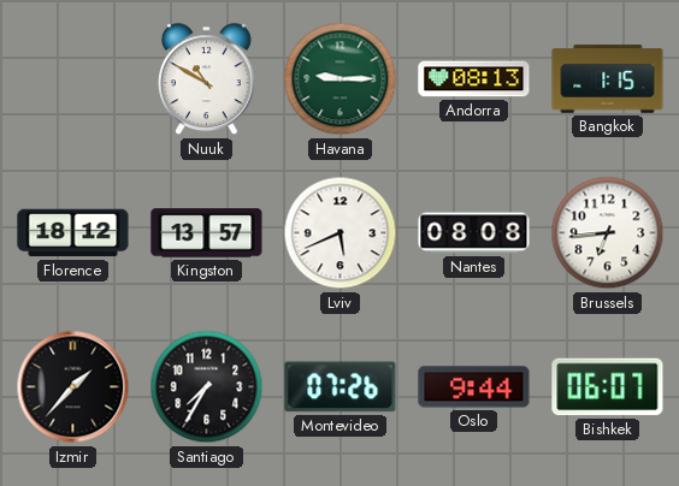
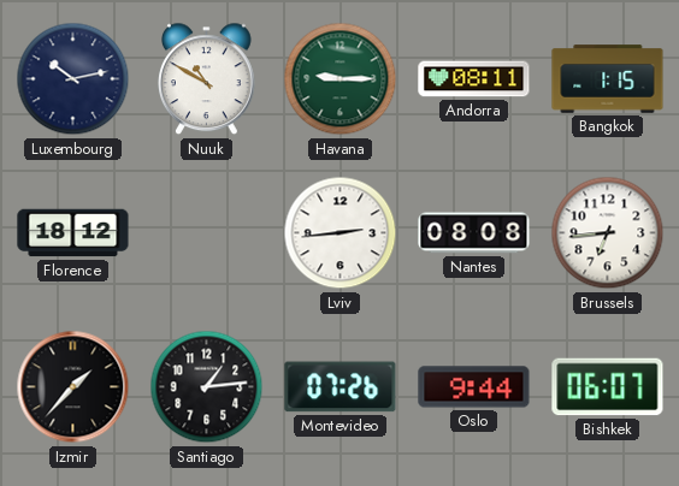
Luxembourg: none -> 10:13
Andorra: 08:13 -> 08:11
Kingston: 13:57 -> none
Lviv: 5:41 -> 2:44
Santiago: 7:35 -> 1:14
